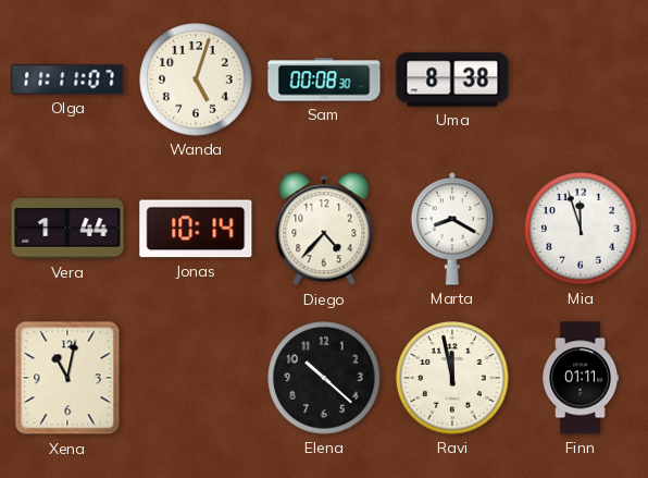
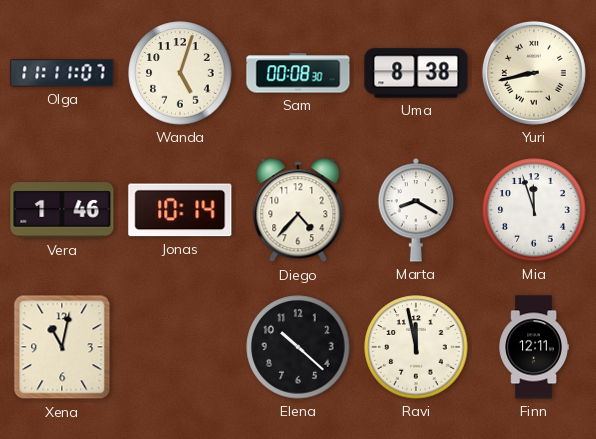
Yuri: none -> 8:43
Vera: 1:44 -> 1:46
Finn: 01:11 -> 12:11
